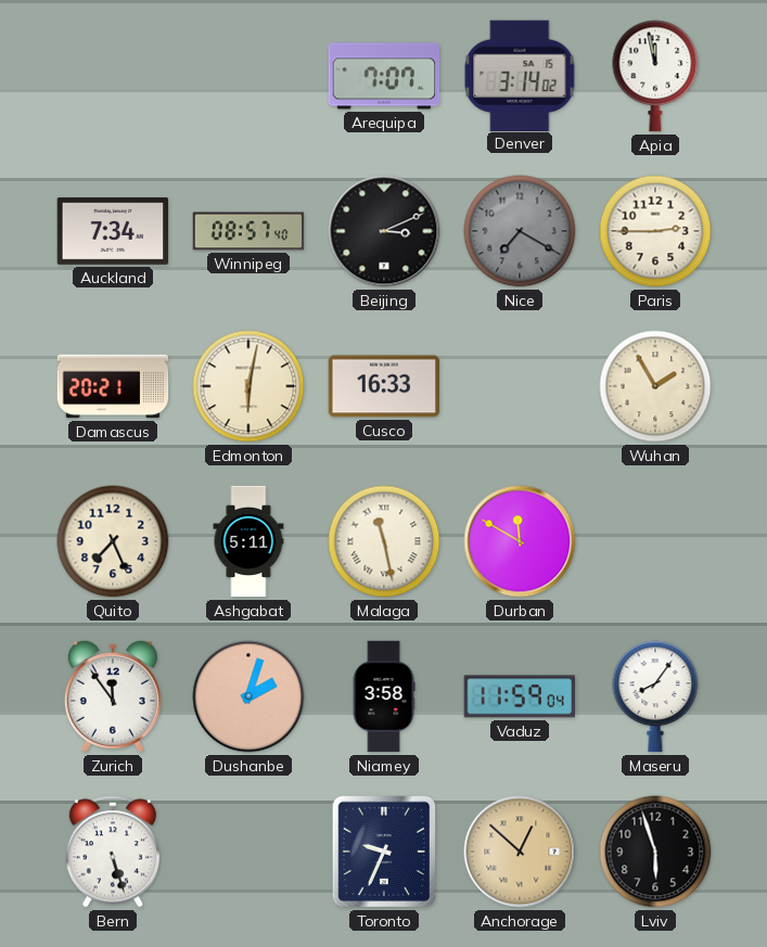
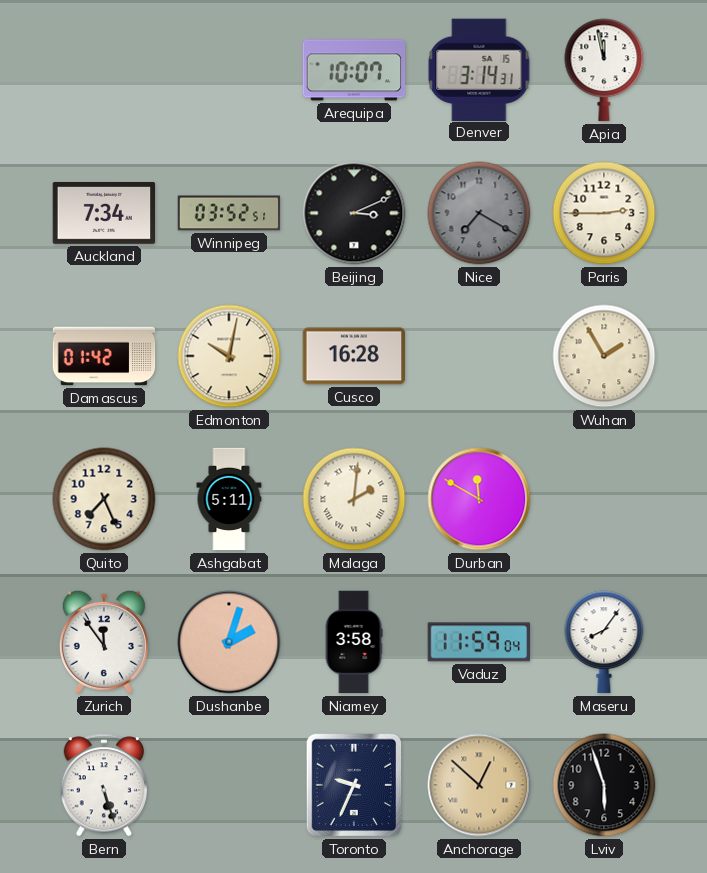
Arequipa: 7:07 -> 10:07
Denver: 3:14:02 -> 3:14:31
Winnipeg: 08:57 -> 03:52
Damascus: 20:21 -> 01:42
Edmonton: 6:02 -> 10:02
Cusco: 16:33 -> 16:28
Malaga: 11:28 -> 2:01
